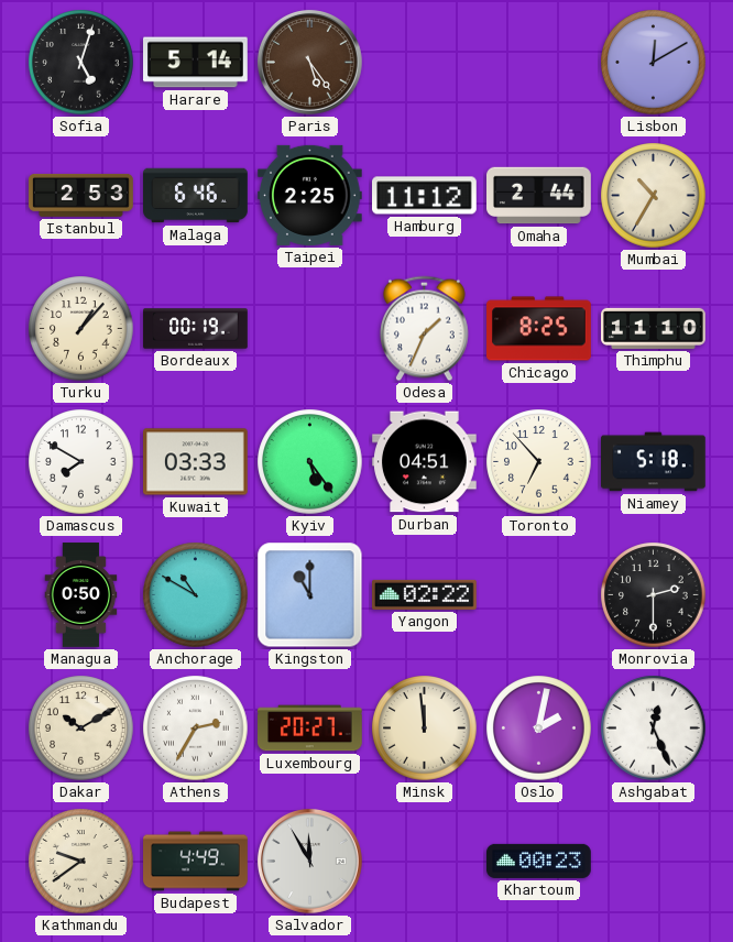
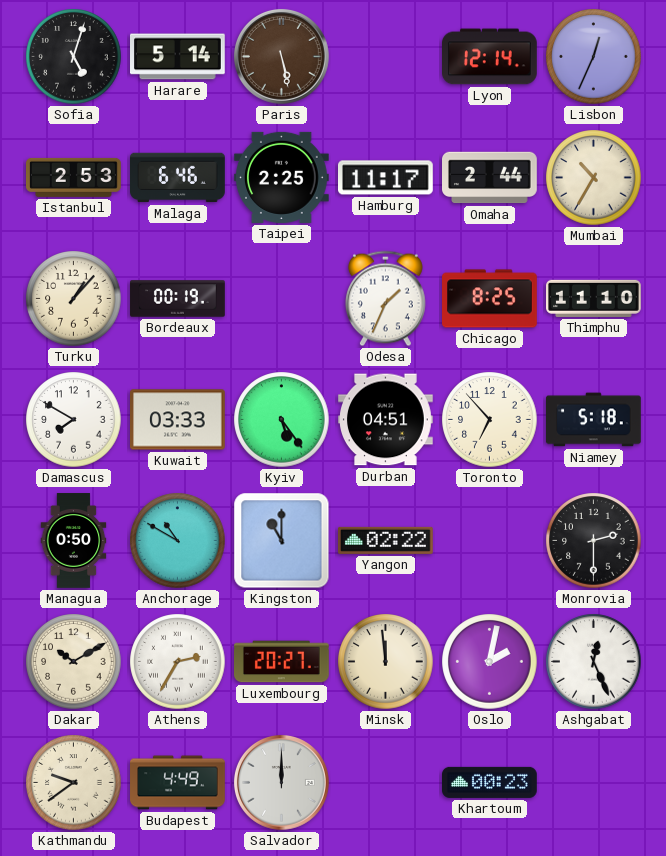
Paris: 5:24 -> 5:28
Lyon: none -> 12:14
Lisbon: 12:10 -> 12:34
Hamburg: 11:12 -> 11:17
Salvador: 11:55 -> 12:00
